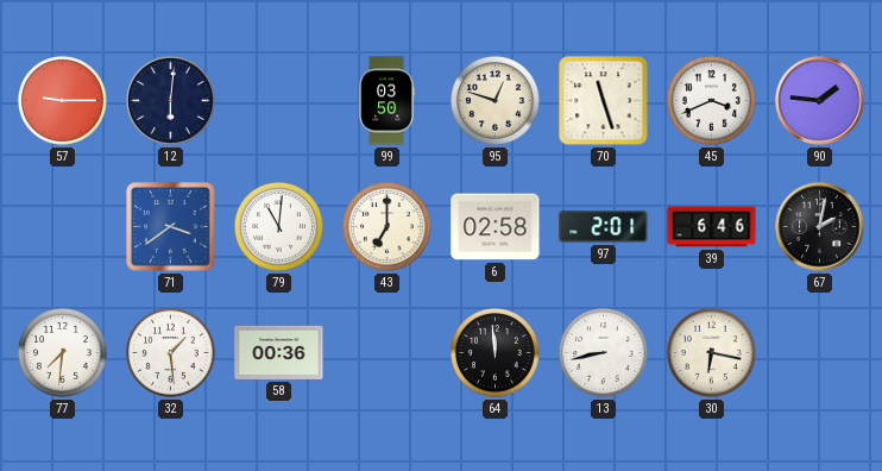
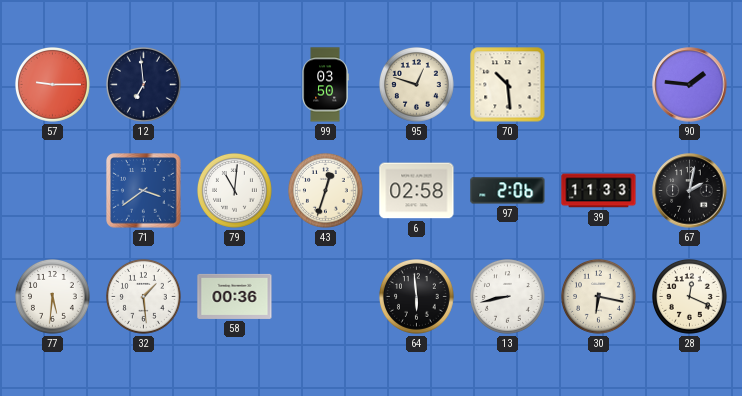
12: 6:01 -> 6:59
70: 11:27 -> 10:29
45: 3:41 -> none
43: 7:00 -> 12:33
97: 2:01 -> 2:06
39: 6:46 -> 11:33
77: 7:31 -> 5:31
64: 11:59 -> 5:59
28: none -> 12:19
